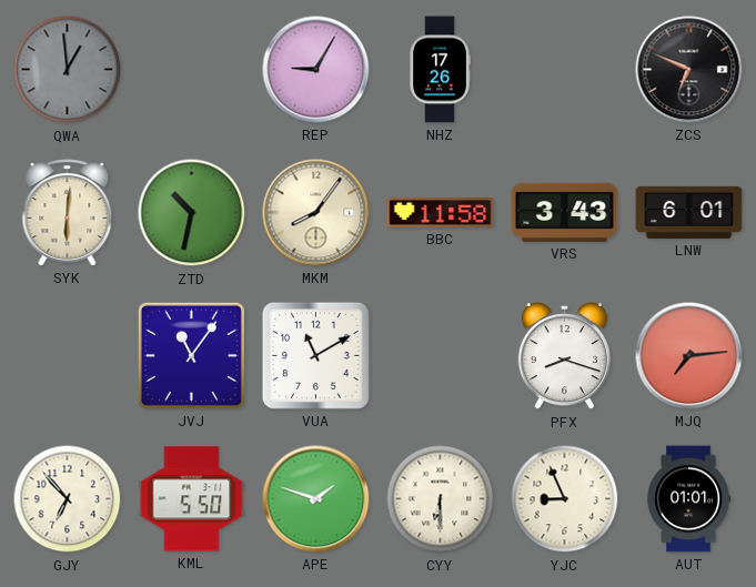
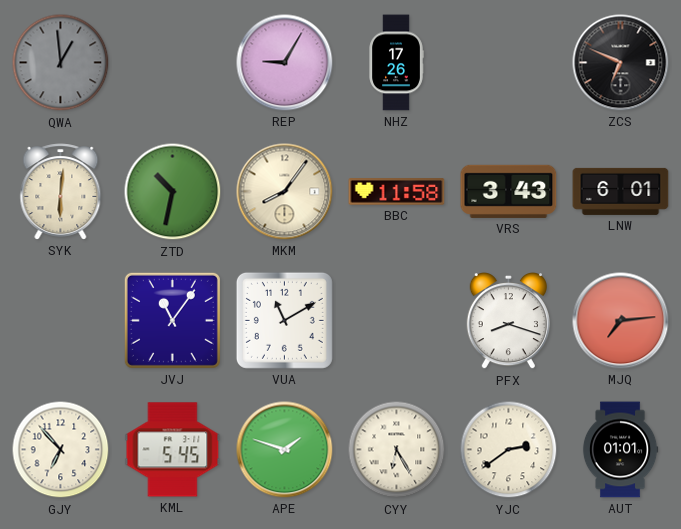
KML: 5:50 -> 5:45
CYY: 6:30 -> 6:25
YJC: 8:56 -> 2:39
